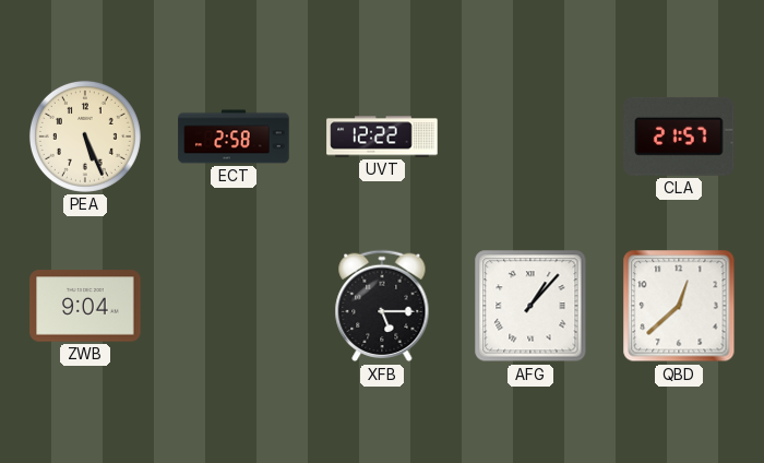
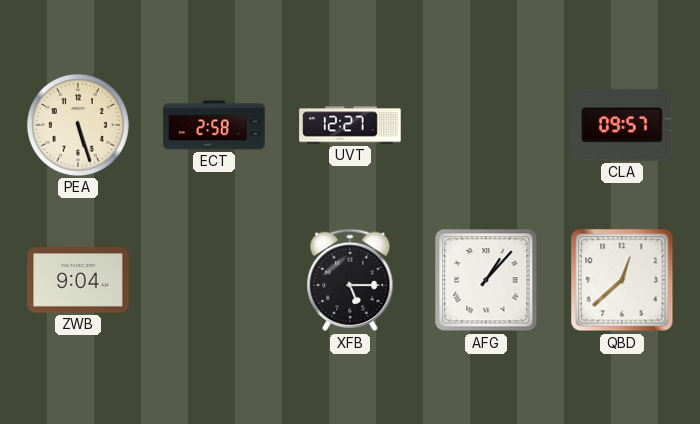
PEA: 5:26 -> 5:27
UVT: 12:22 -> 12:27
CLA: 21:57 -> 09:57
